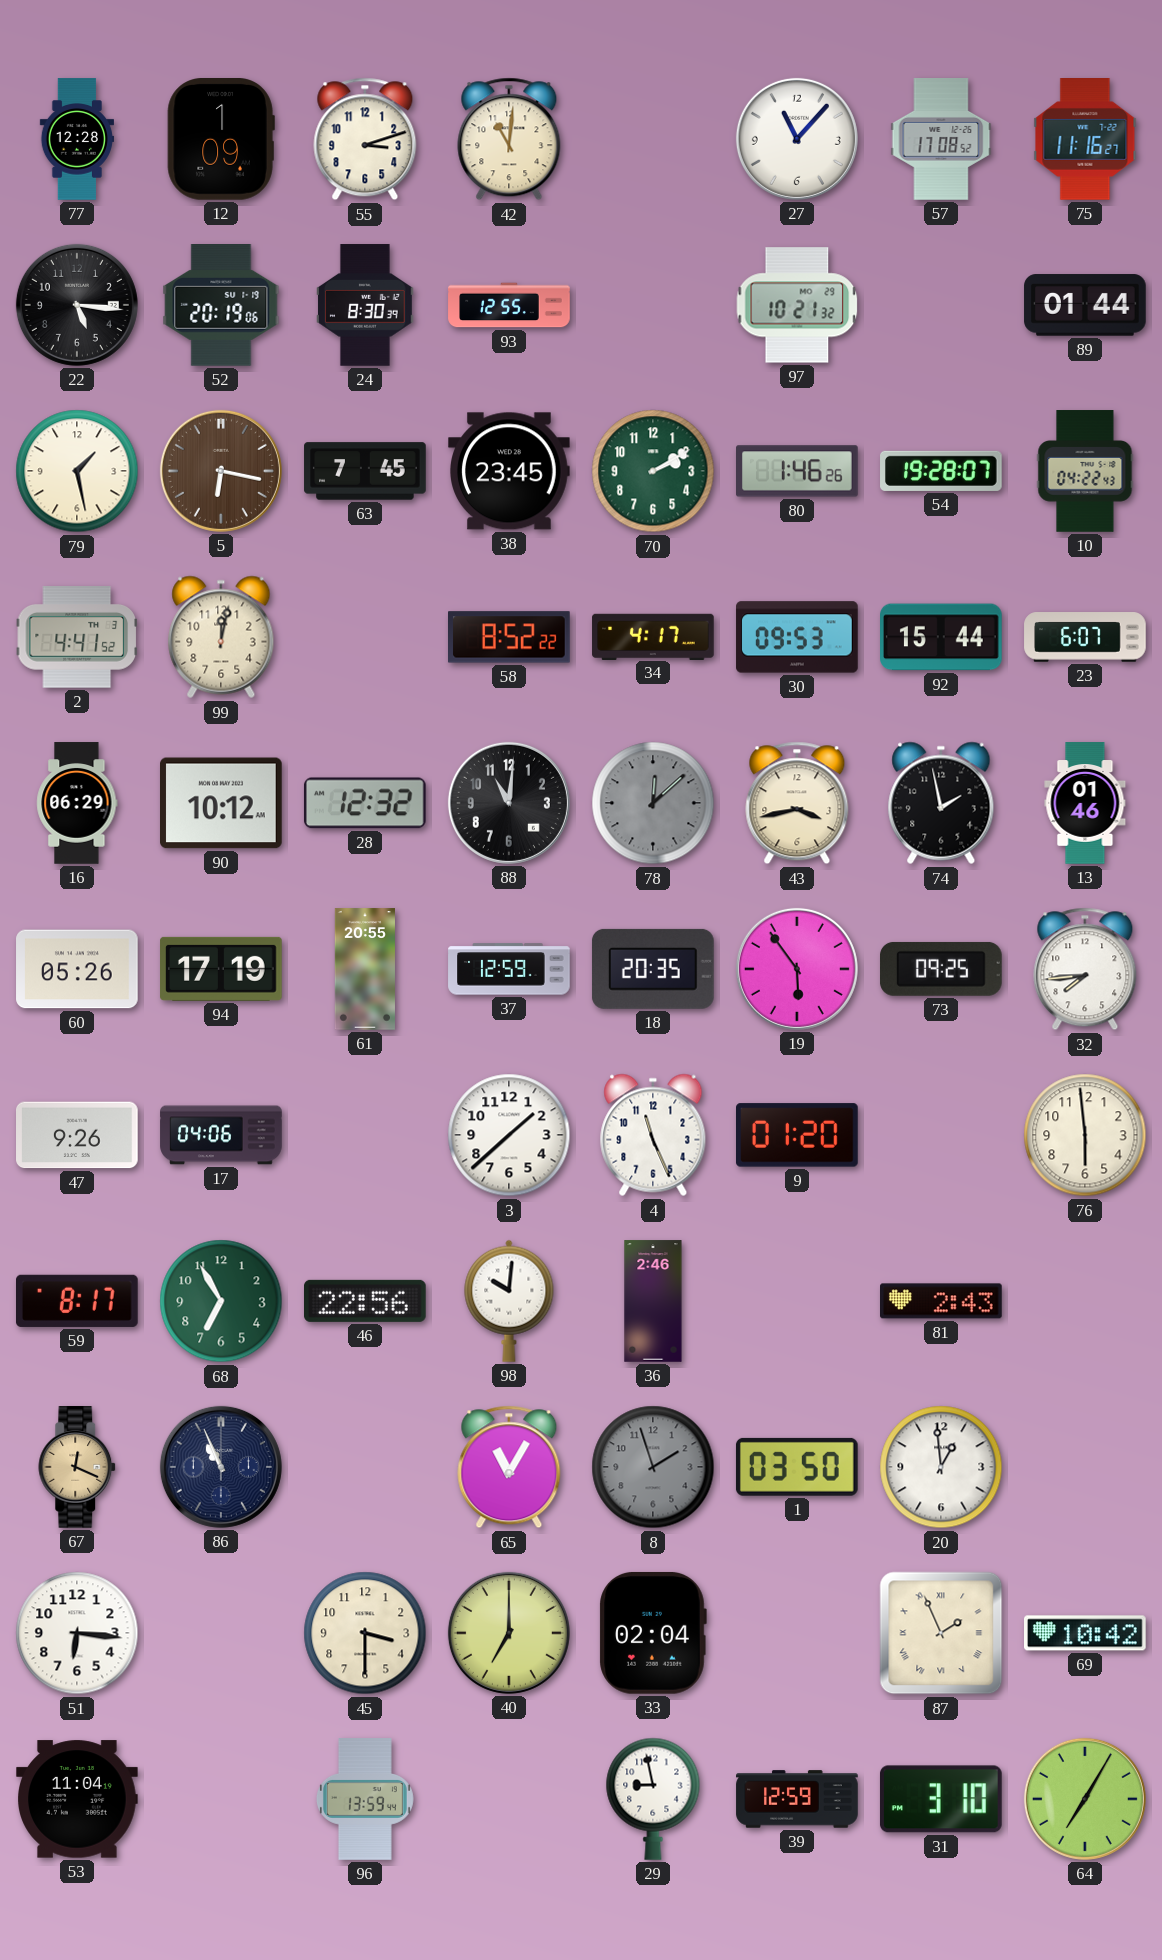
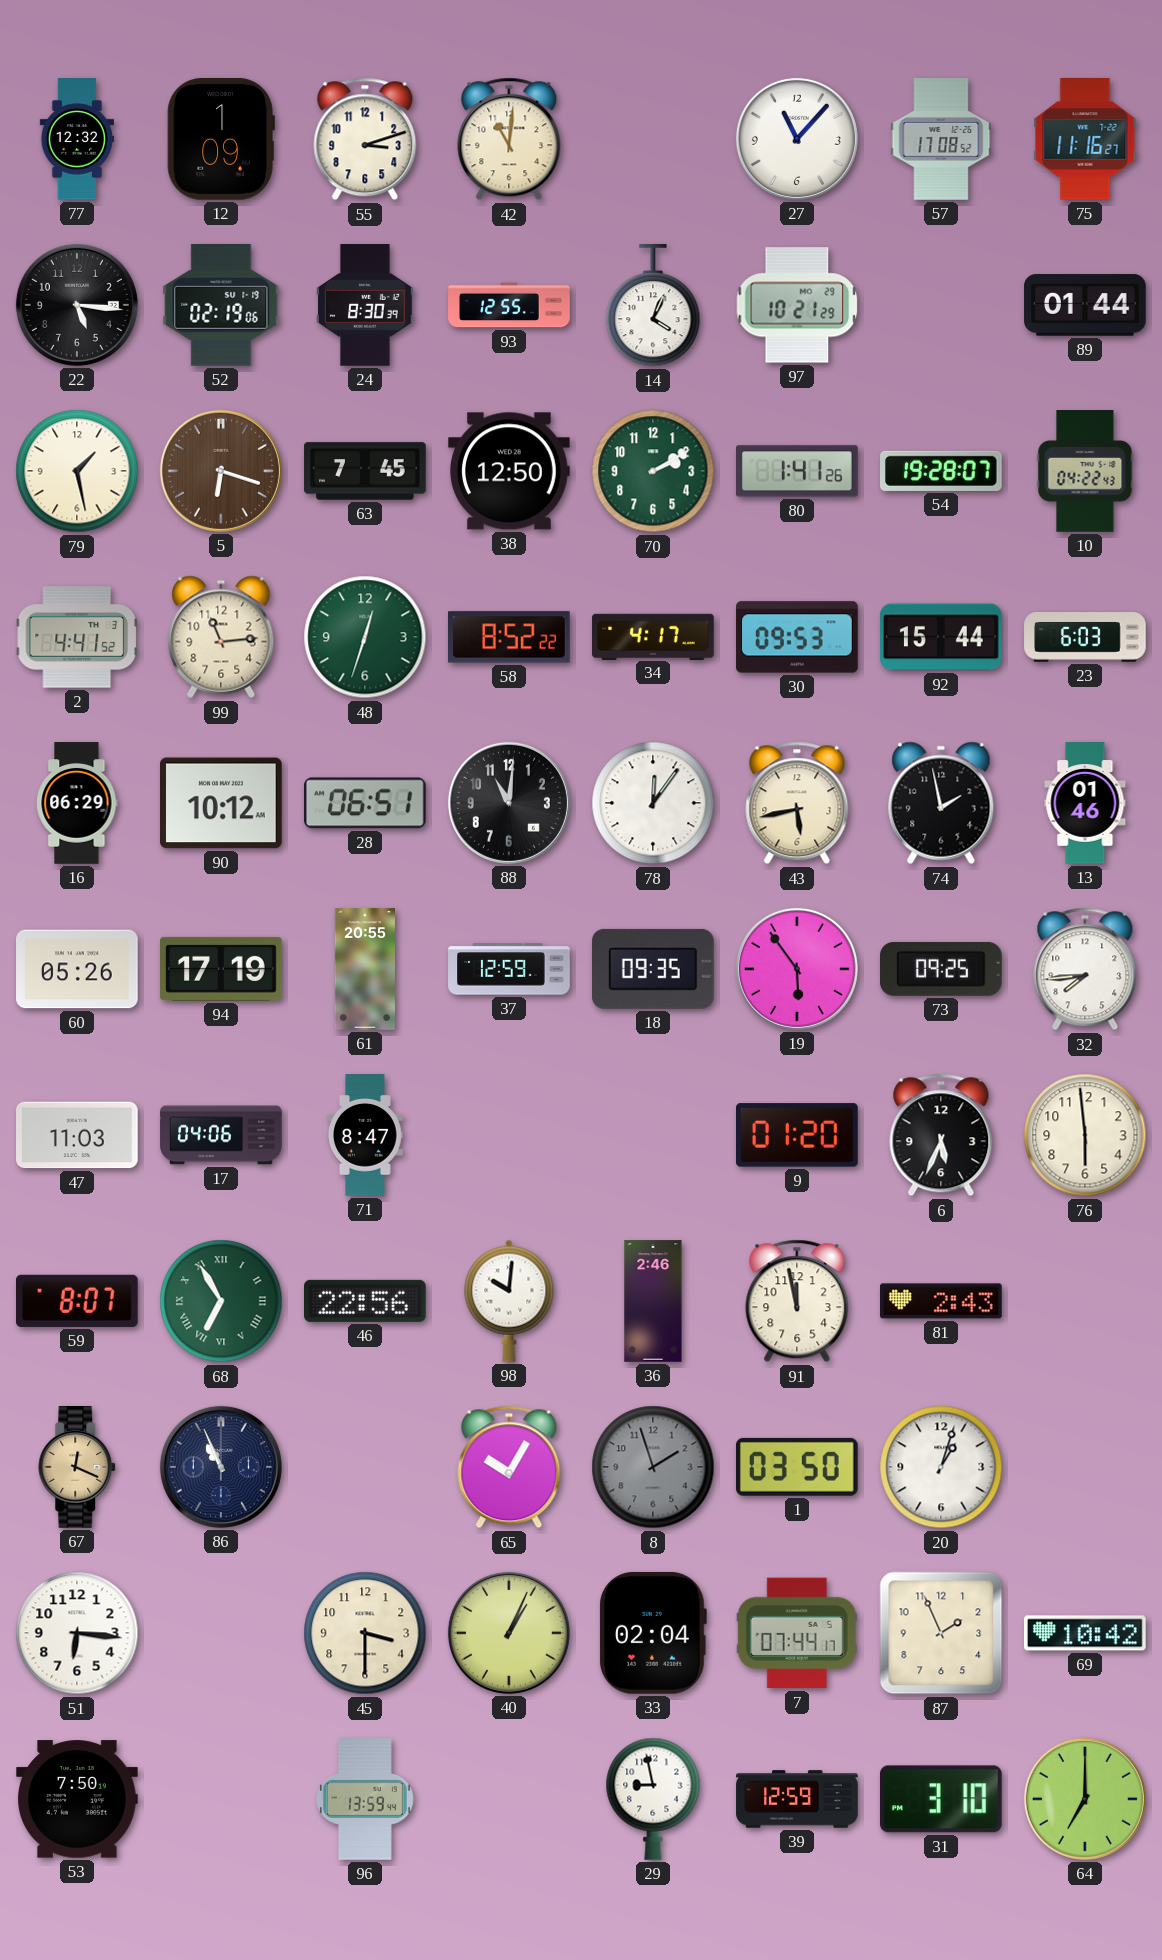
77: 12:28 -> 12:32
52: 20:19 -> 02:19
14: none -> 4:04
97: 10:21:32 -> 10:21:29
5: 6:17 -> 6:18
38: 23:45 -> 12:50
80: 1:46 -> 1:41
99: 12:02 -> 11:14
48: none -> 12:33
23: 6:07 -> 6:03
28: 12:32 -> 06:51
78: 12:08 -> 12:06
78 dial: grey -> white
43: 3:43 -> 5:43
18: 20:35 -> 09:35
47: 9:26 -> 11:03
71: none -> 8:47
3: 1:38 -> none
4: 11:26 -> none
6: none -> 5:34
59: 8:17 -> 8:07
68 numerals: Arabic -> Roman
91: none -> 11:58
65: 11:05 -> 10:05
20: 12:59 -> 1:03
40: 7:00 -> 1:04
7: none -> 07:44
87 numerals: Roman -> Arabic
53: 11:04 -> 7:50
64: 7:05 -> 7:00
